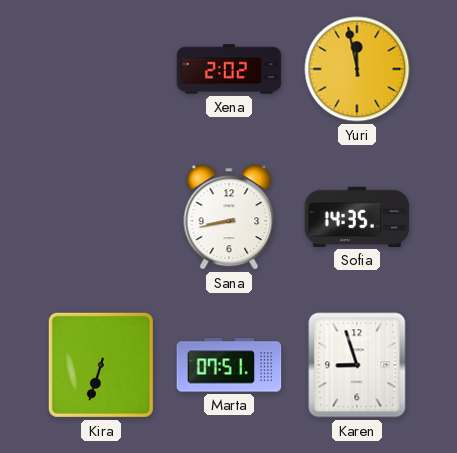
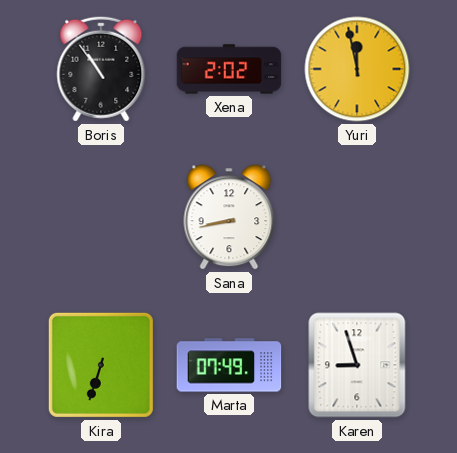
Boris: none -> 10:54
Sofia: 14:35 -> none
Marta: 07:51 -> 07:49
